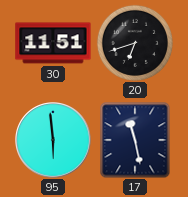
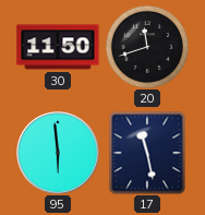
30: 11:51 -> 11:50
20: 6:42 -> 11:42
